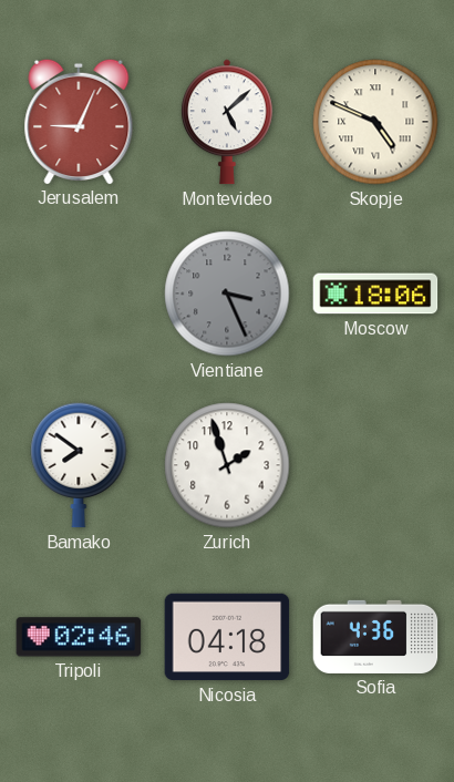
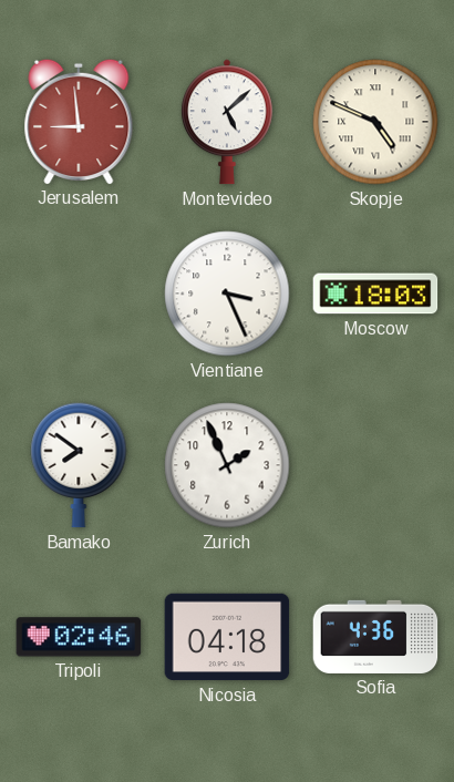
Jerusalem: 9:04 -> 8:59
Vientiane dial: grey -> white
Moscow: 18:06 -> 18:03
Zurich: 1:57 -> 1:56
